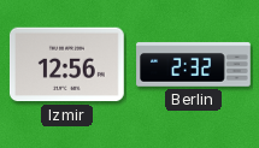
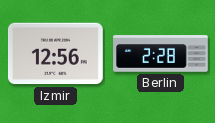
Berlin: 2:32 -> 2:28
